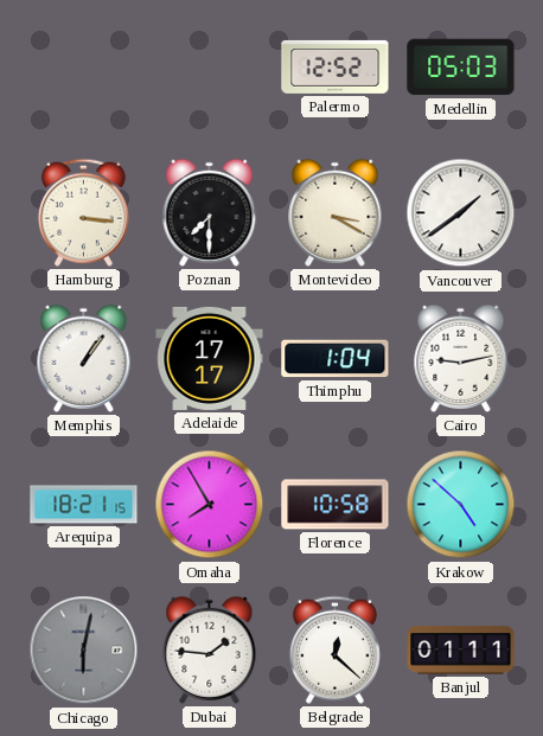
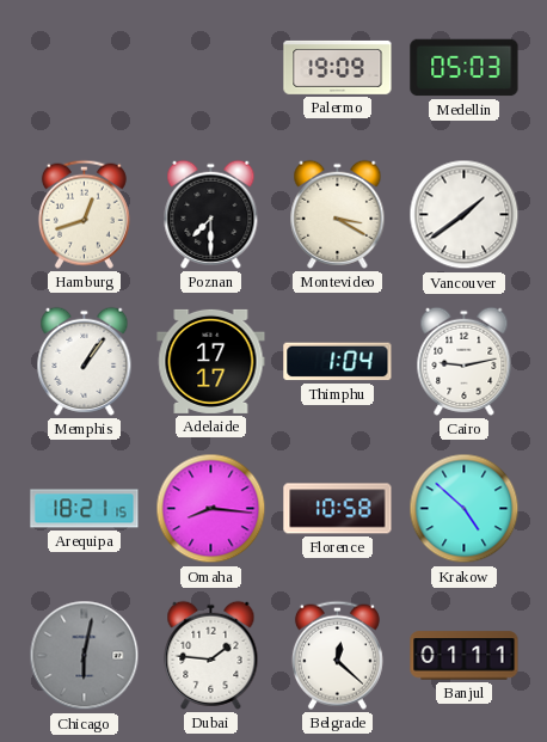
Palermo: 12:52 -> 19:09
Hamburg: 3:16 -> 12:42
Omaha: 7:55 -> 8:16
